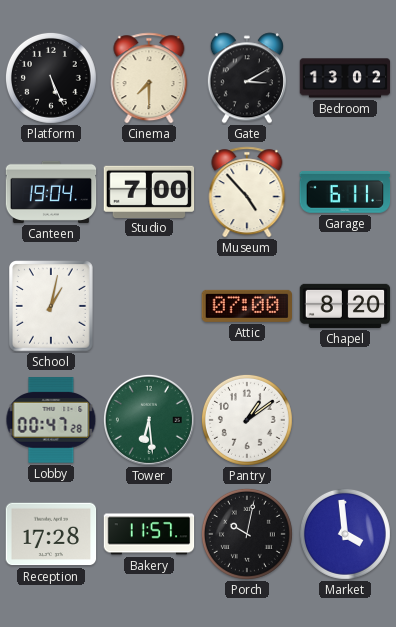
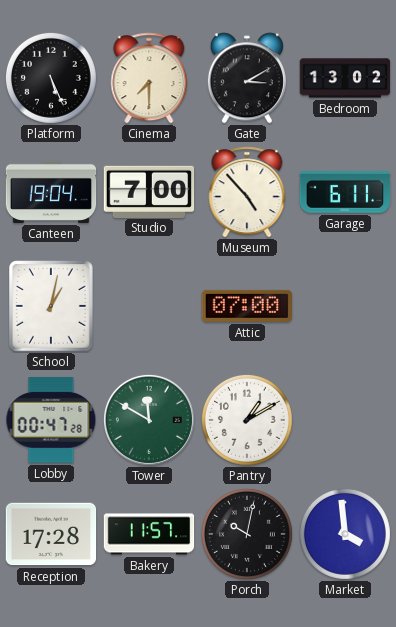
Chapel: 8:20 -> none
Tower: 6:29 -> 11:50
Pantry: 1:09 -> 1:10
